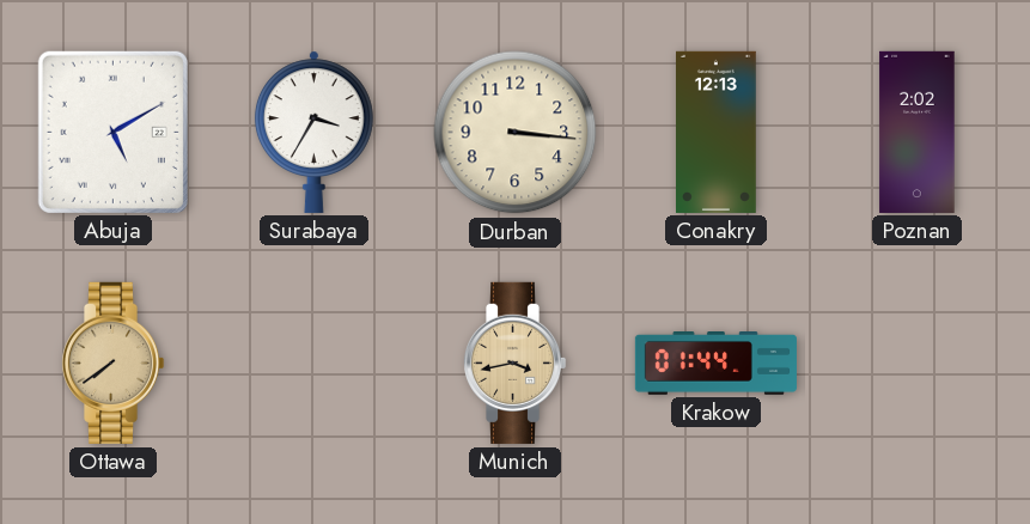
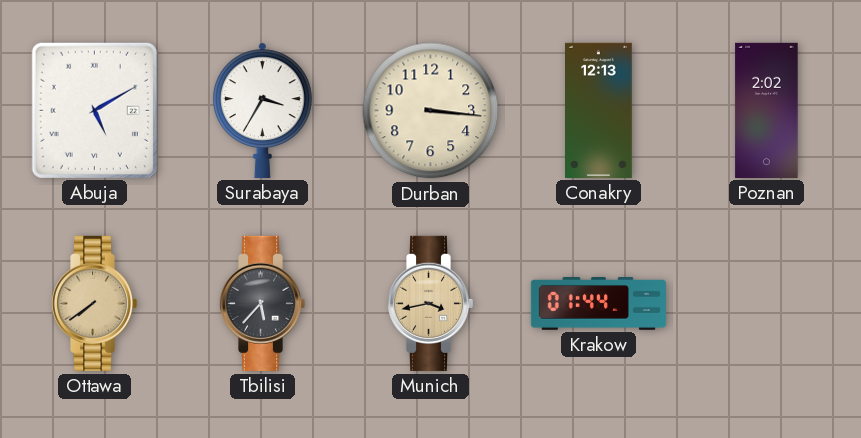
Tbilisi: none -> 5:37
